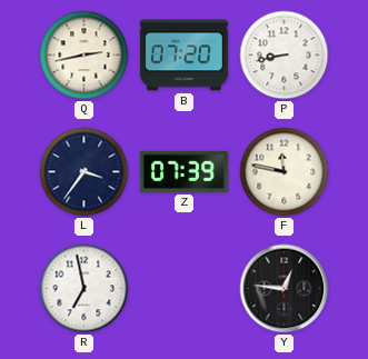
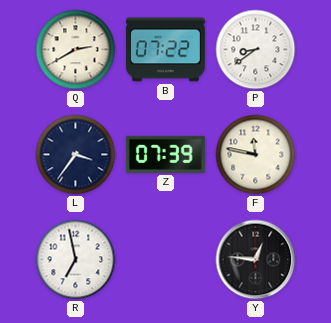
Q: 2:43 -> 2:40
B: 07:20 -> 07:22
P: 8:43 -> 8:39
